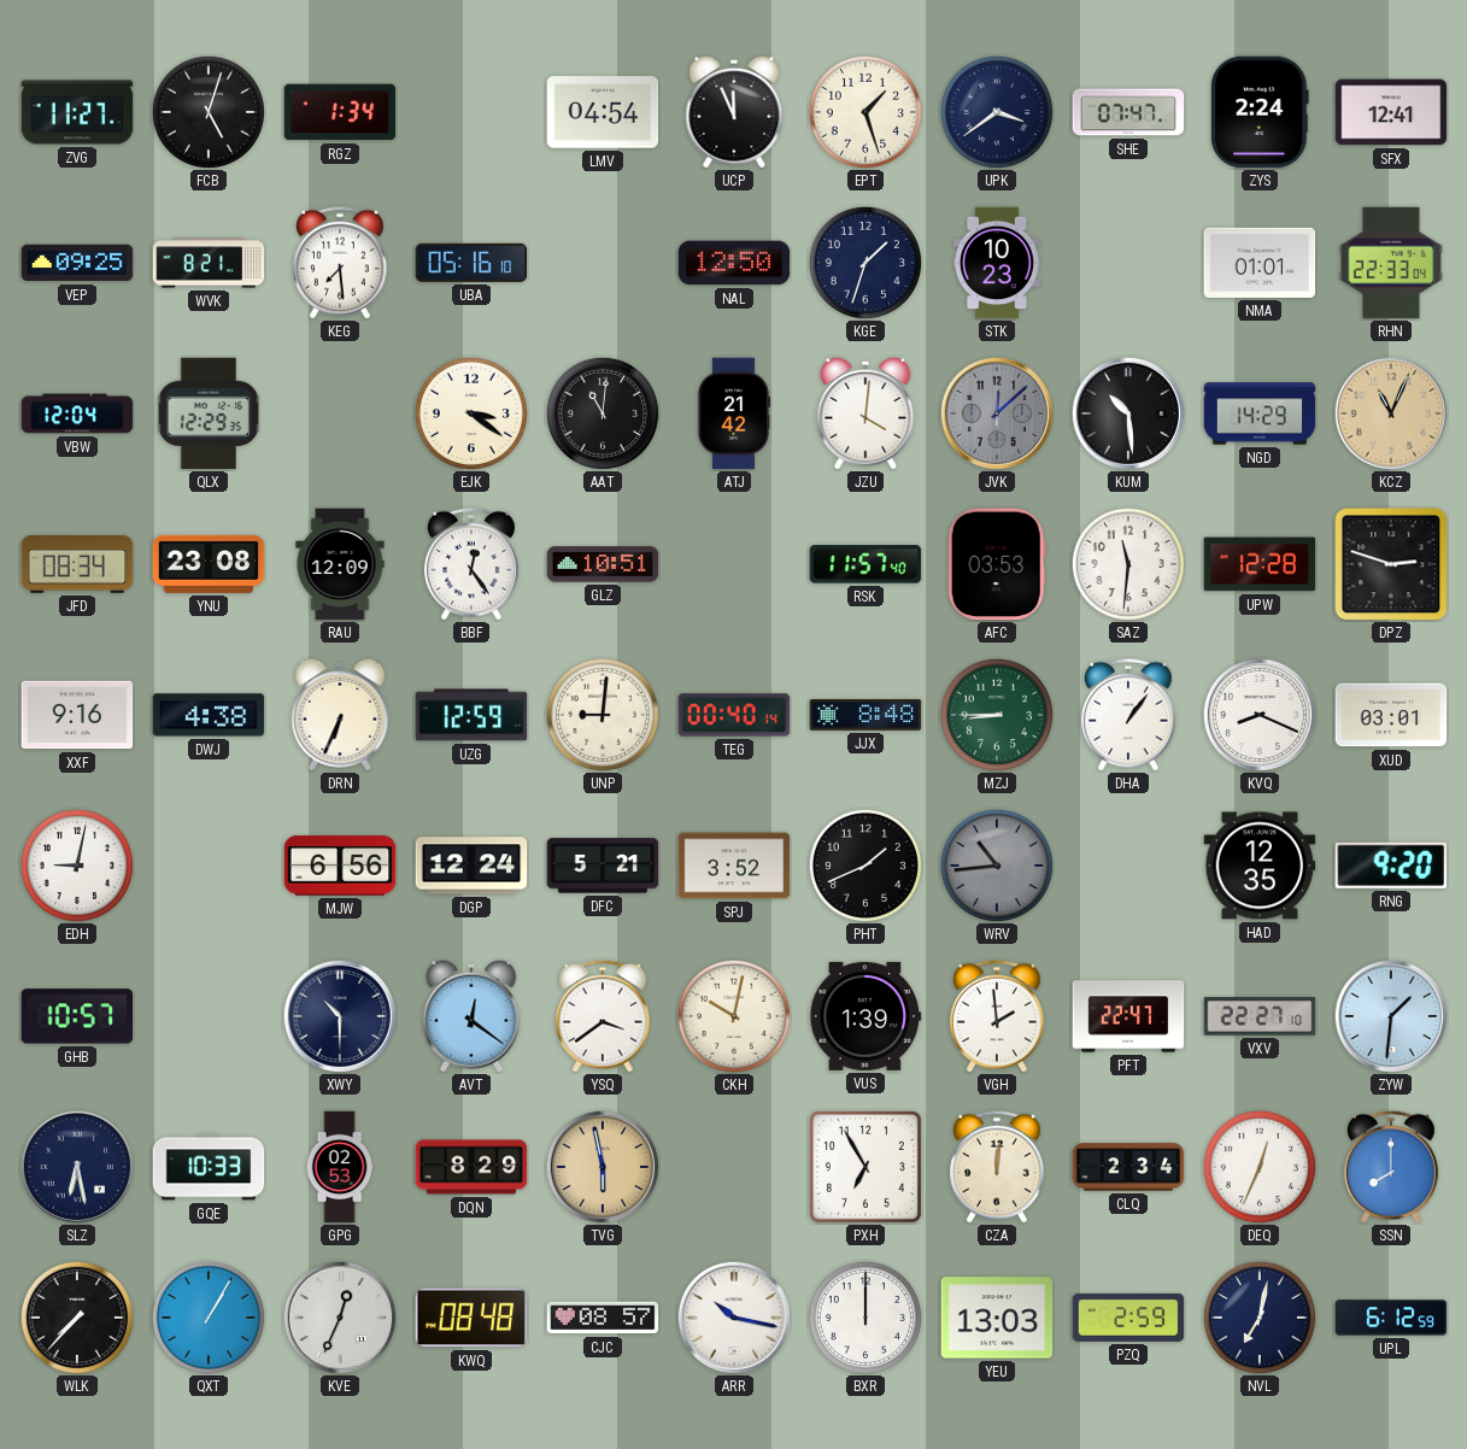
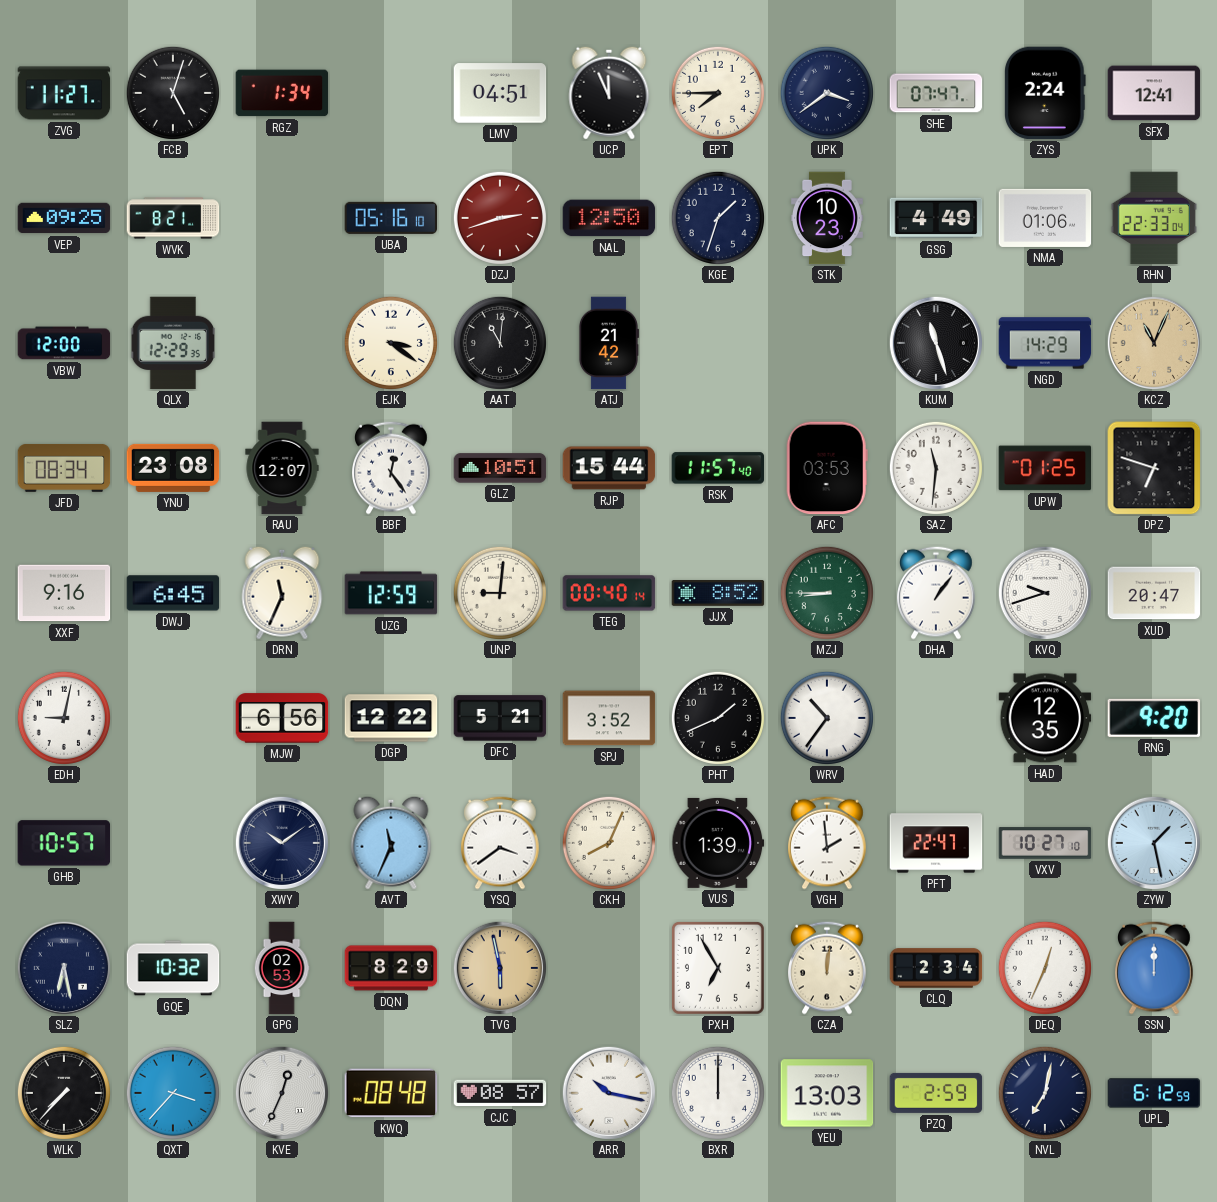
LMV: 04:54 -> 04:51
EPT: 1:27 -> 7:45
KEG: 7:29 -> none
DZJ: none -> 2:42
GSG: none -> 4:49
NMA: 01:01 -> 01:06
VBW: 12:04 -> 12:00
JZU: 4:01 -> none
JVK: 12:08 -> none
KUM: 10:29 -> 11:27
RAU: 12:09 -> 12:07
RJP: none -> 15:44
UPW: 12:28 -> 01:25
DPZ: 2:48 -> 6:48
DWJ: 4:38 -> 6:45
DRN: 6:34 -> 11:34
JJX: 8:48 -> 8:52
KVQ: 8:19 -> 9:42
XUD: 03:01 -> 20:47
DGP: 12:24 -> 12:22
WRV: 10:44 -> 10:36
WRV dial: grey -> white
XWY: 10:30 -> 10:09
AVT: 12:21 -> 11:34
CKH: 10:02 -> 8:04
VXV: 22:27 -> 10:27
ZYW: 1:31 -> 1:28
GQE: 10:33 -> 10:32
SSN: 8:00 -> 12:00
QXT: 1:05 -> 3:37
